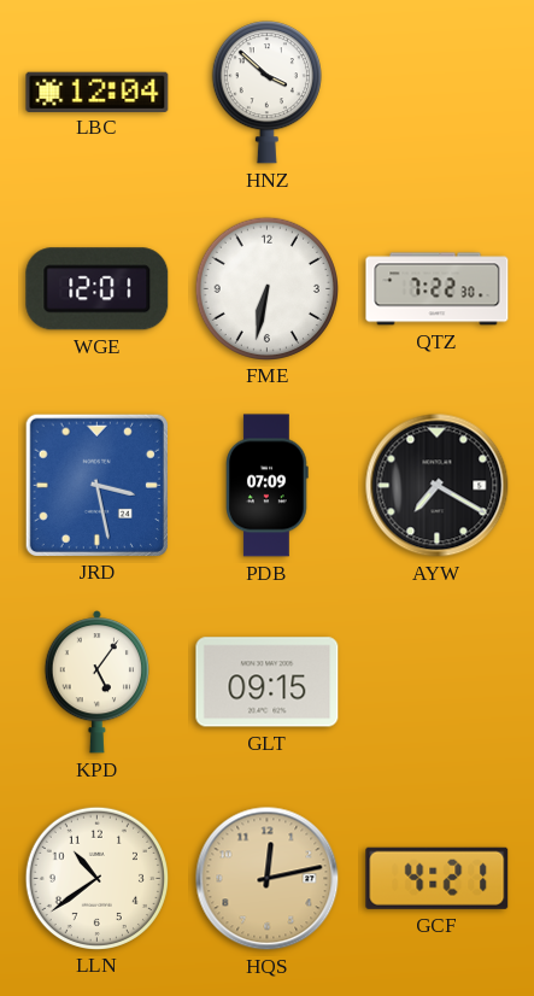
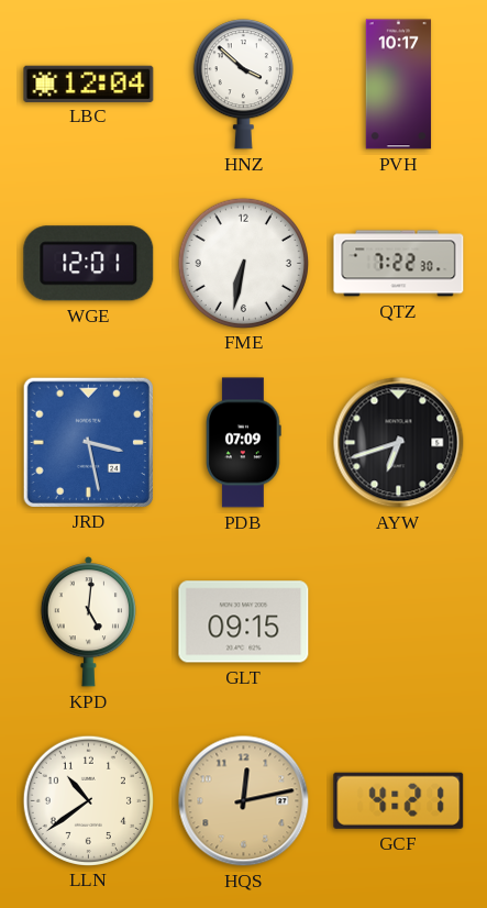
PVH: none -> 10:17
AYW: 7:20 -> 6:42
KPD: 5:06 -> 5:01
